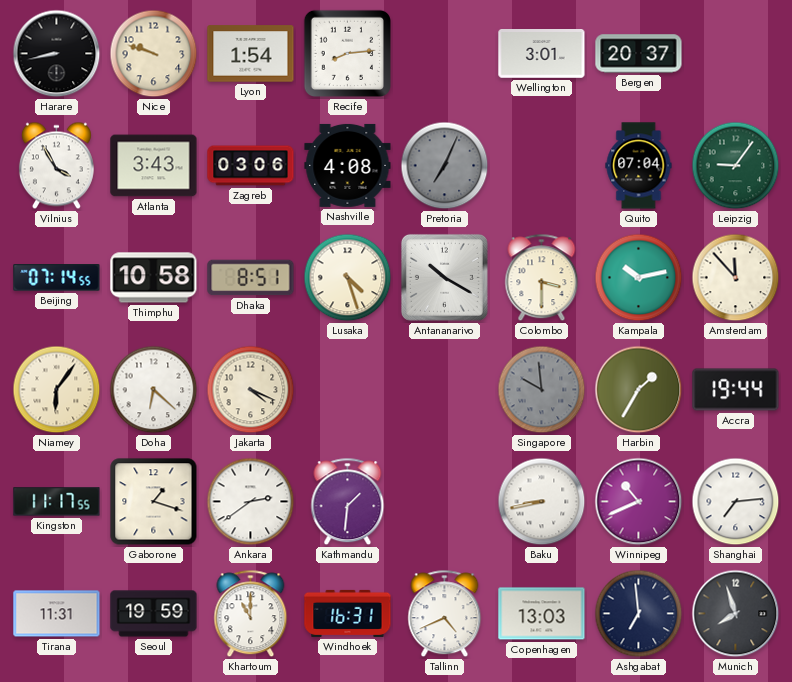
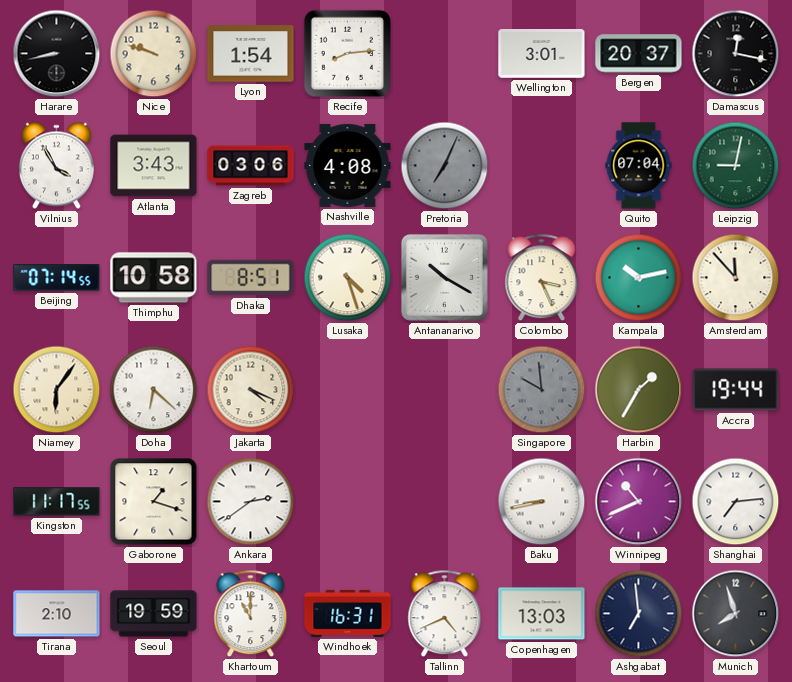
Damascus: none -> 12:17
Leipzig: 9:06 -> 9:02
Colombo: 3:30 -> 3:26
Kathmandu: 1:31 -> none
Tirana: 11:31 -> 2:10
